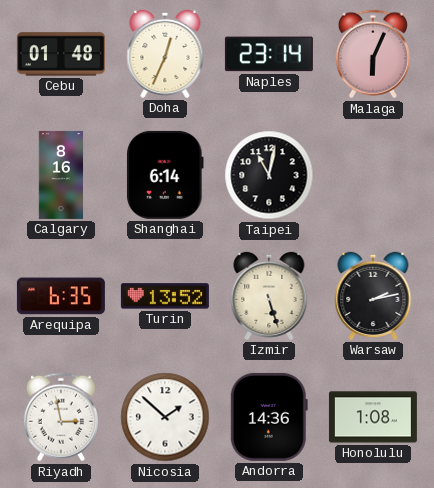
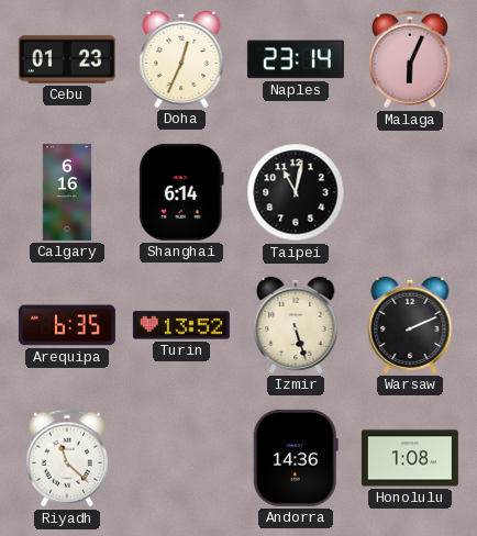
Cebu: 01:48 -> 01:23
Calgary: 8:16 -> 6:16
Warsaw: 2:13 -> 2:11
Riyadh: 2:58 -> 11:22
Nicosia: 1:52 -> none
